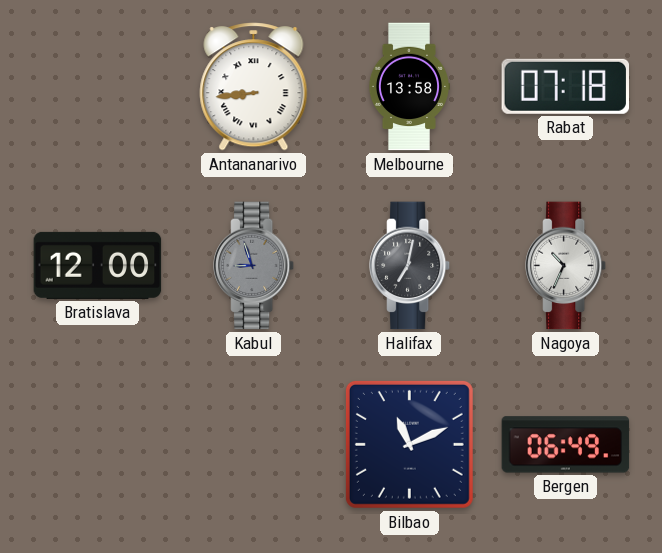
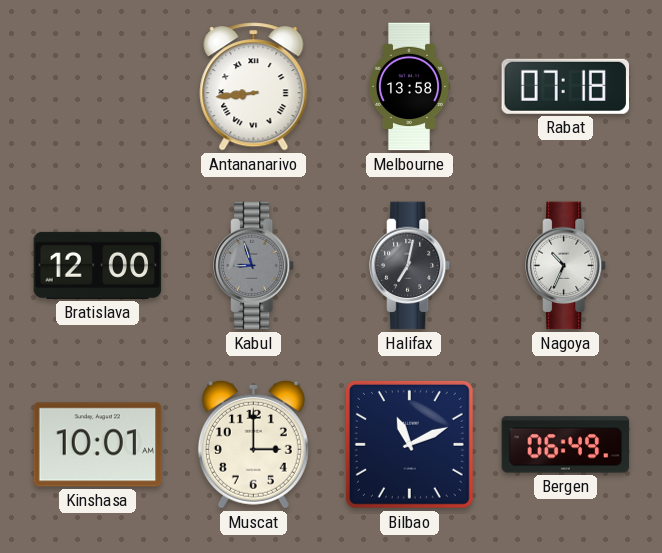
Kinshasa: none -> 10:01
Muscat: none -> 3:00
